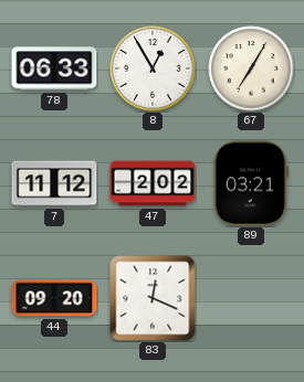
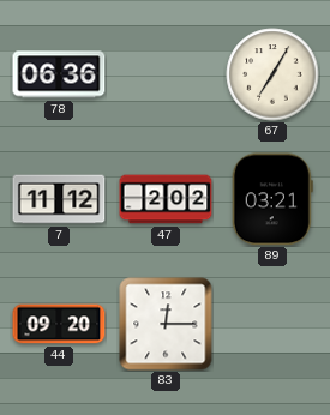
78: 06:33 -> 06:36
8: 12:55 -> none
83: 12:19 -> 12:15
